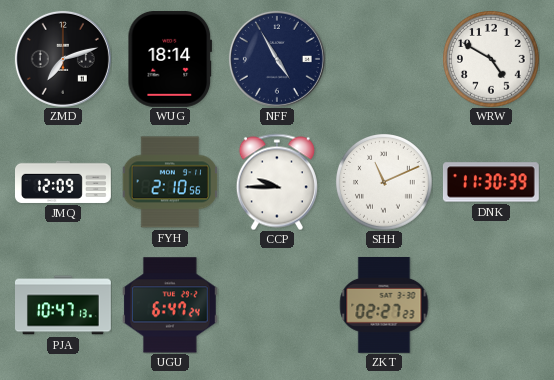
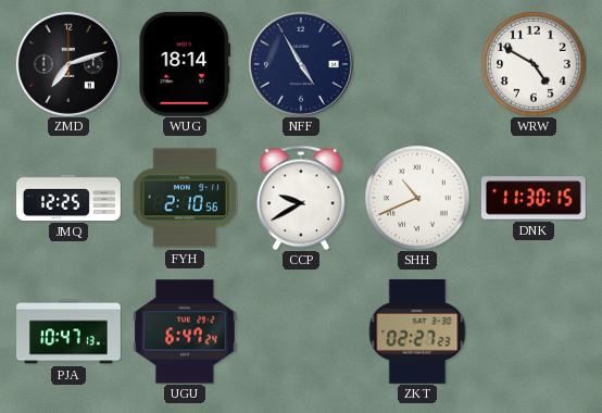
JMQ: 12:09 -> 12:25
CCP: 9:45 -> 9:40
SHH: 11:11 -> 10:41
DNK: 11:30:39 -> 11:30:15
